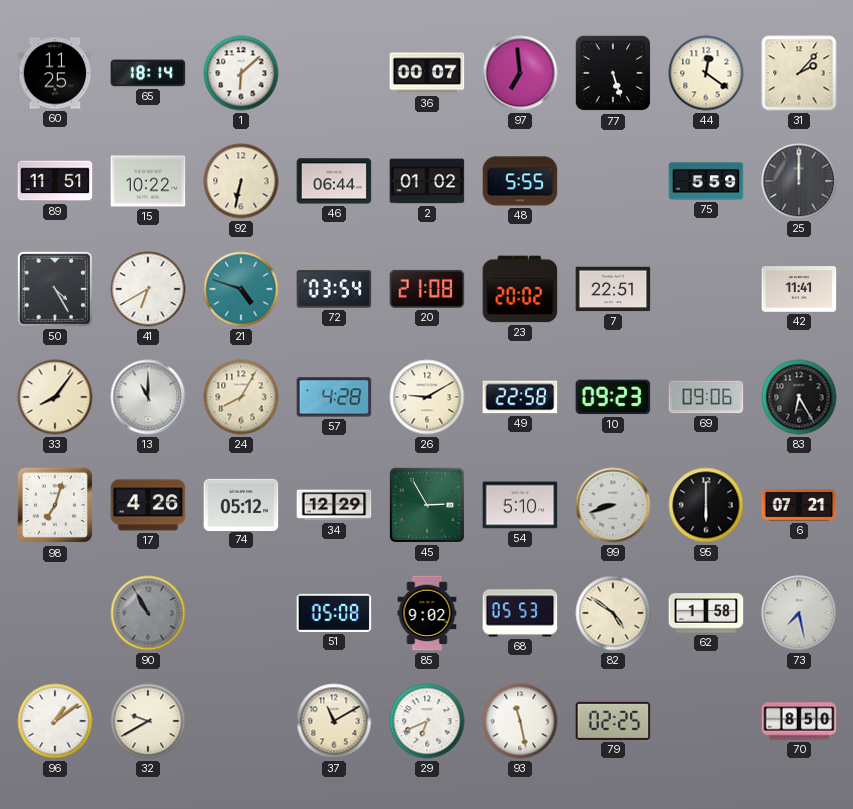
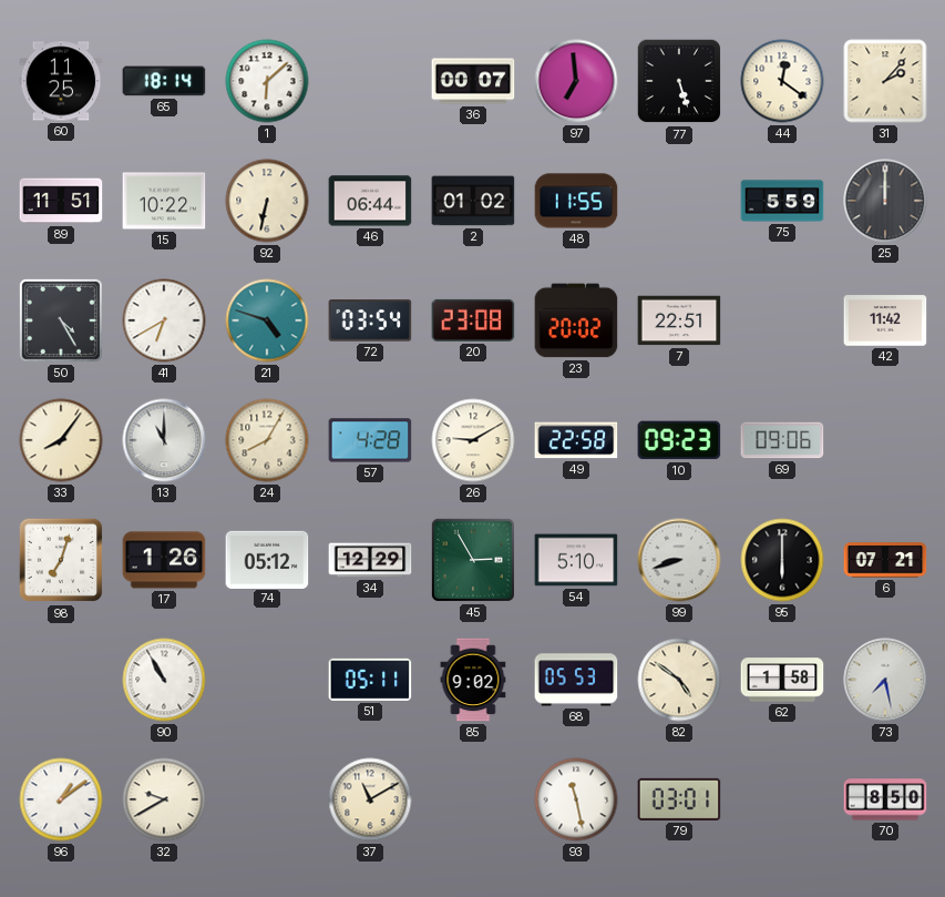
48: 5:55 -> 11:55
20: 21:08 -> 23:08
42: 11:41 -> 11:42
83: 6:25 -> none
17: 4:26 -> 1:26
90 dial: grey -> white
51: 05:08 -> 05:11
29: 6:41 -> none
79: 02:25 -> 03:01
